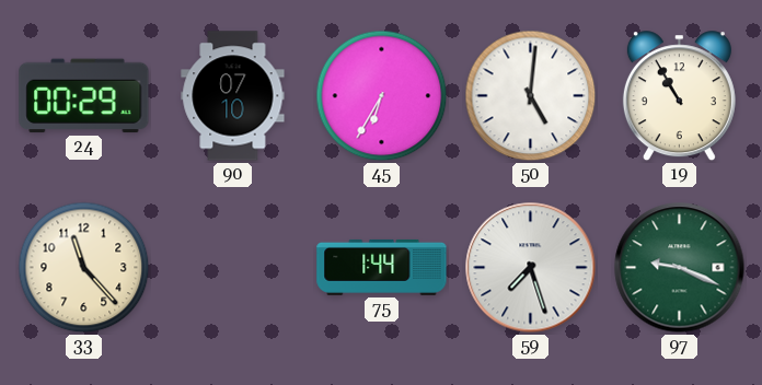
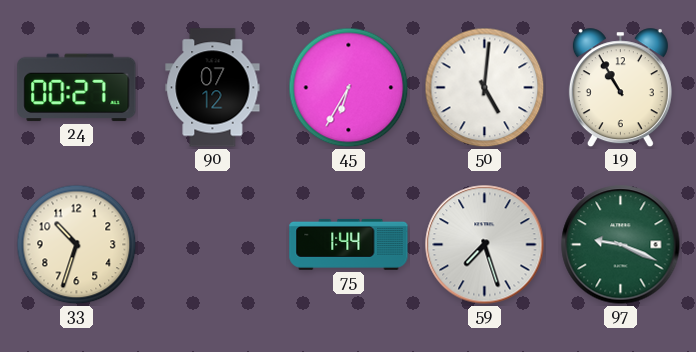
24: 00:29 -> 00:27
90: 07:10 -> 07:12
33: 11:23 -> 10:33
